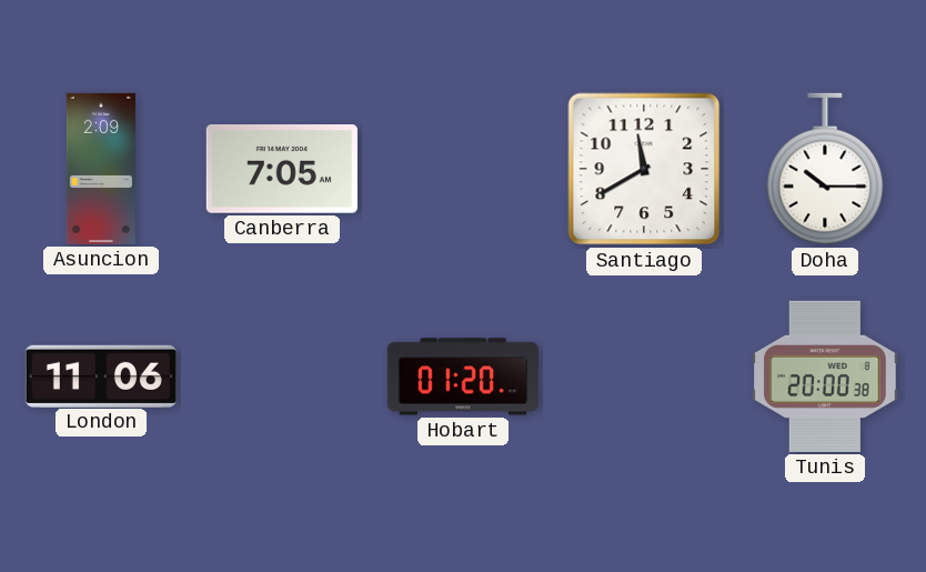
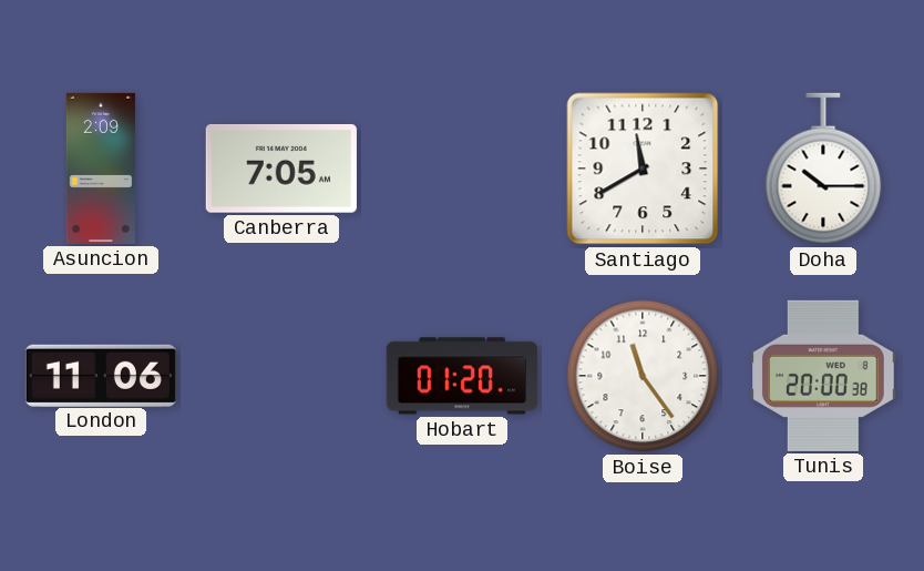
Boise: none -> 11:24
